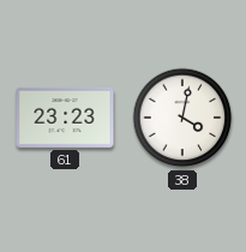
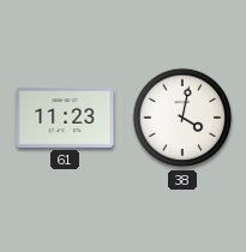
61: 23:23 -> 11:23
